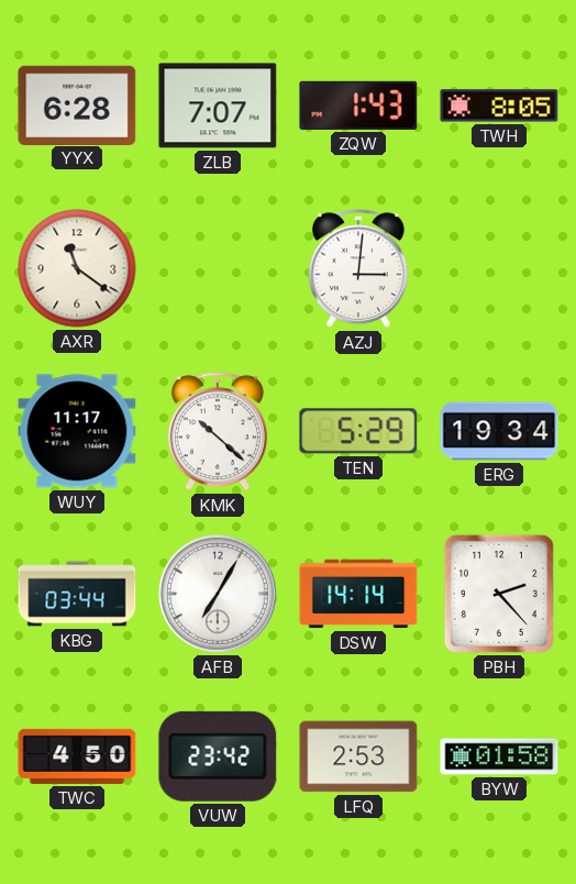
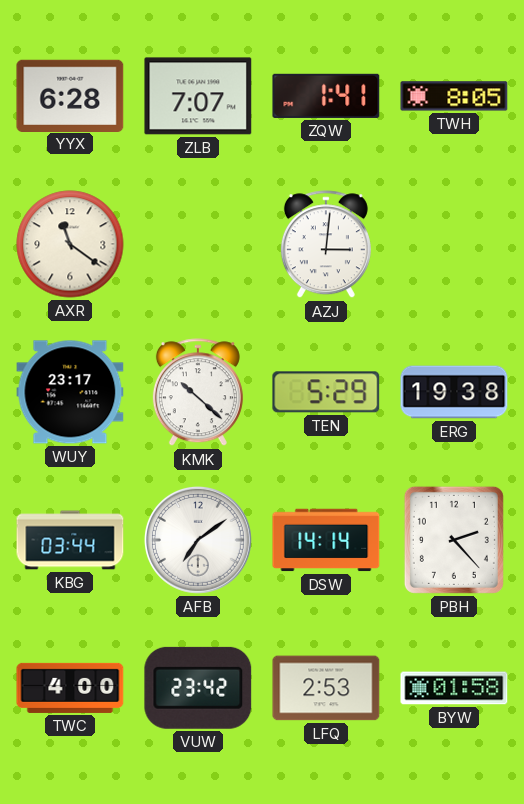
ZQW: 1:43 -> 1:41
WUY: 11:17 -> 23:17
ERG: 19:34 -> 19:38
AFB: 7:05 -> 7:09
TWC: 4:50 -> 4:00
